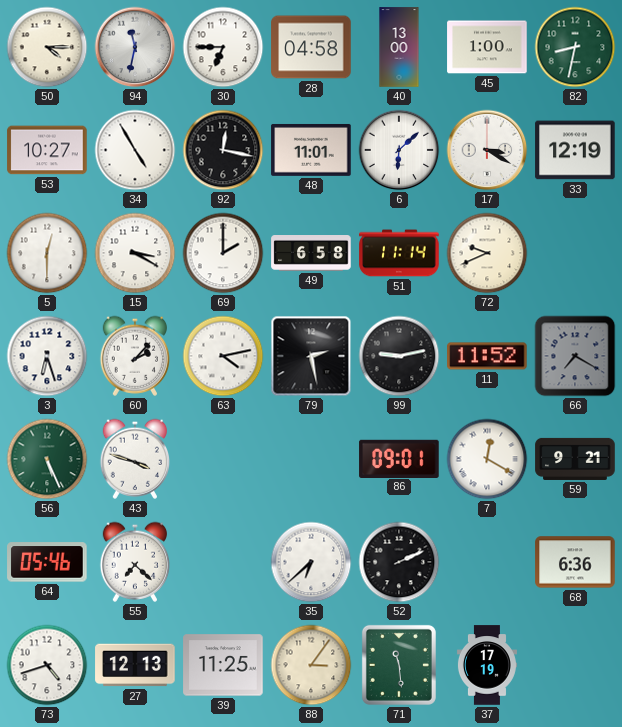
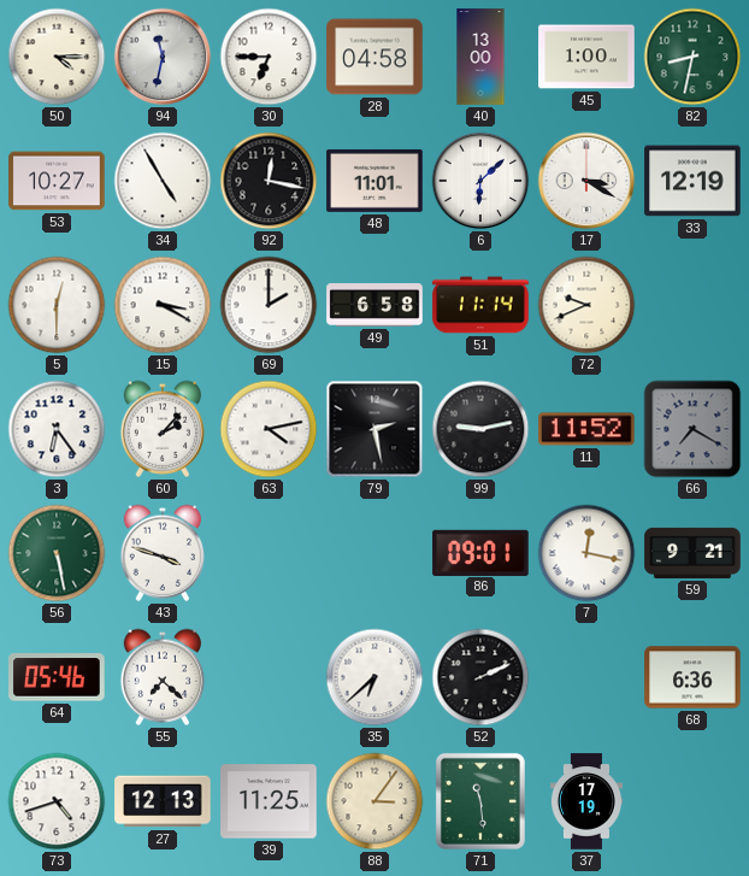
3: 6:27 -> 6:24
56: 5:26 -> 5:28
7: 12:20 -> 12:17
